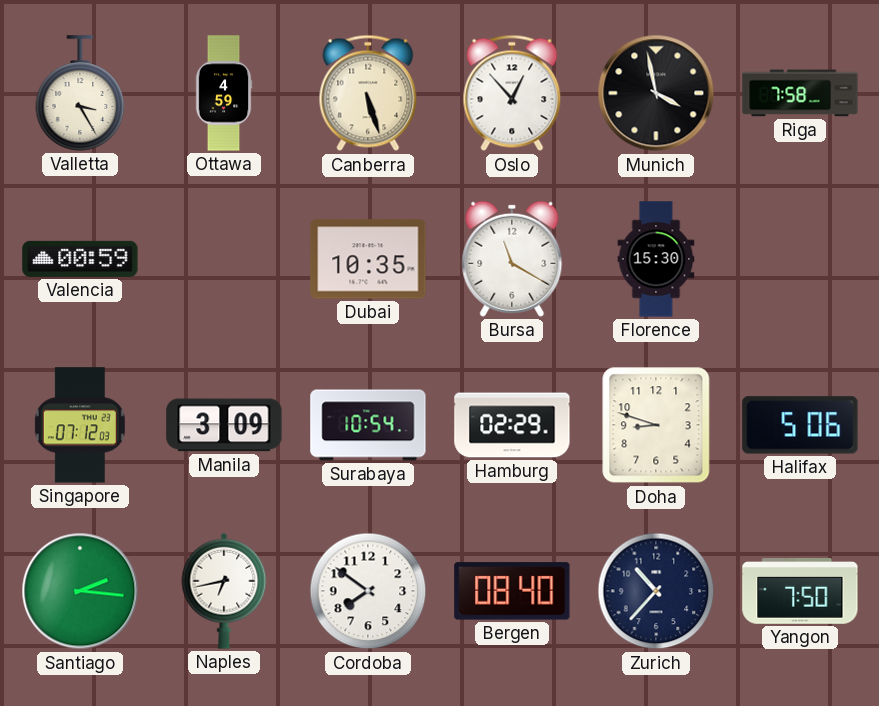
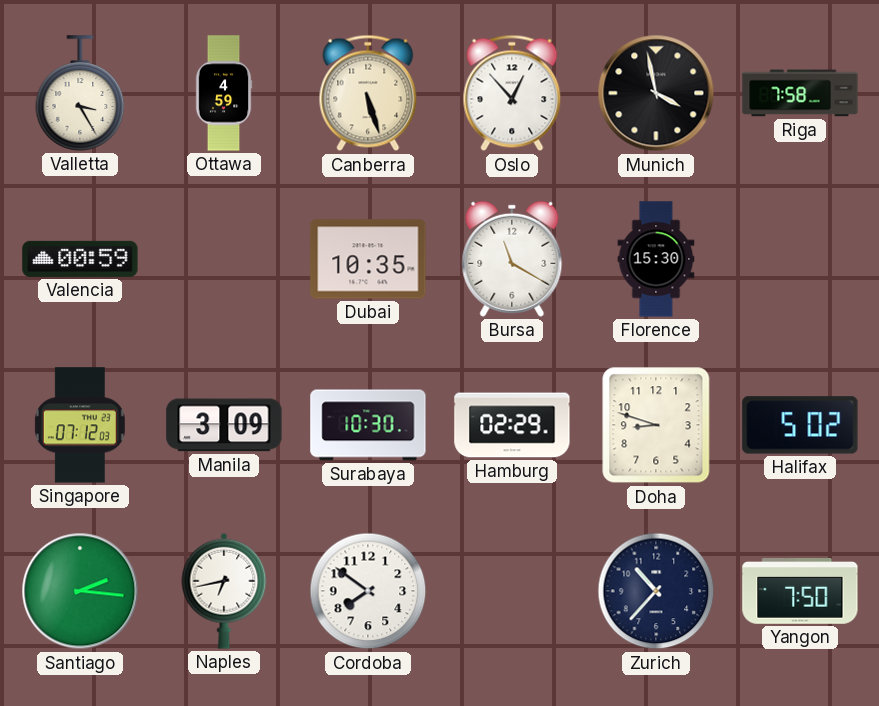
Surabaya: 10:54 -> 10:30
Halifax: 5:06 -> 5:02
Bergen: 08:40 -> none
